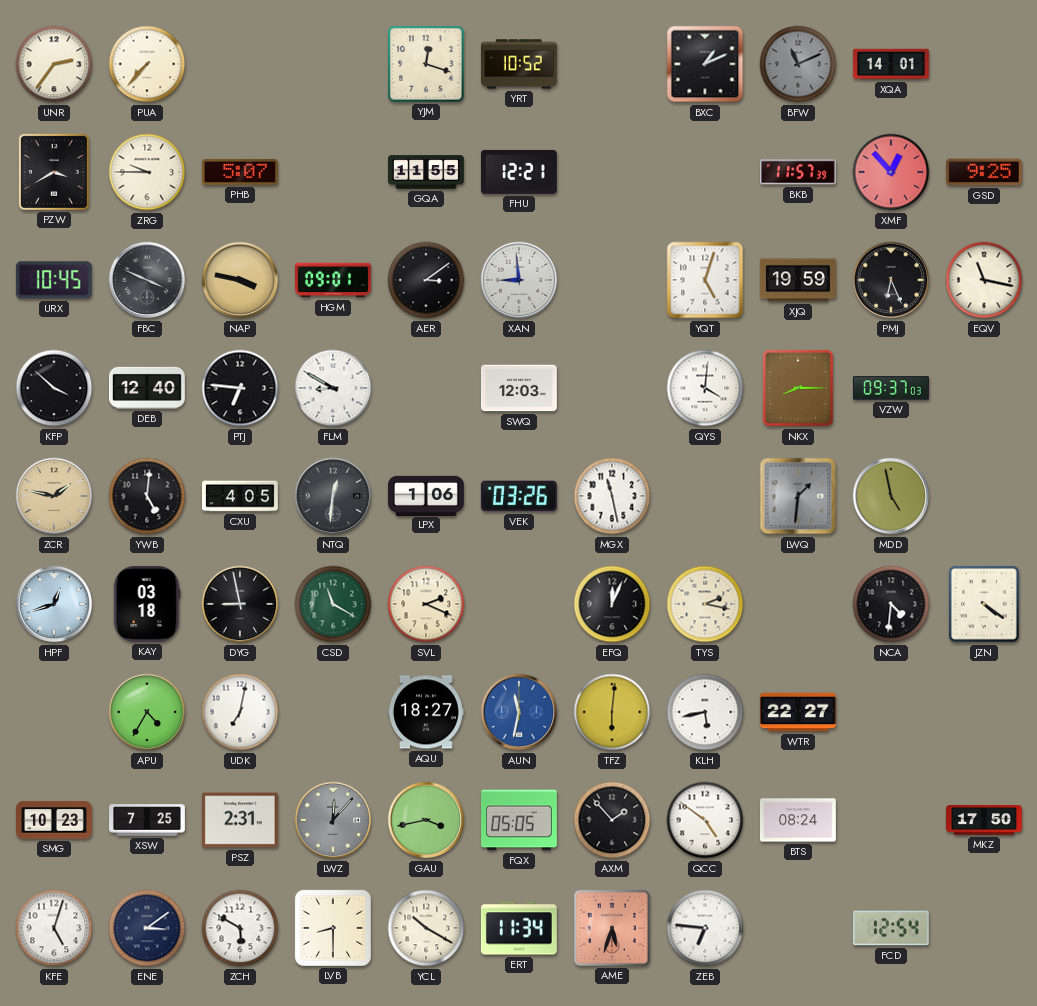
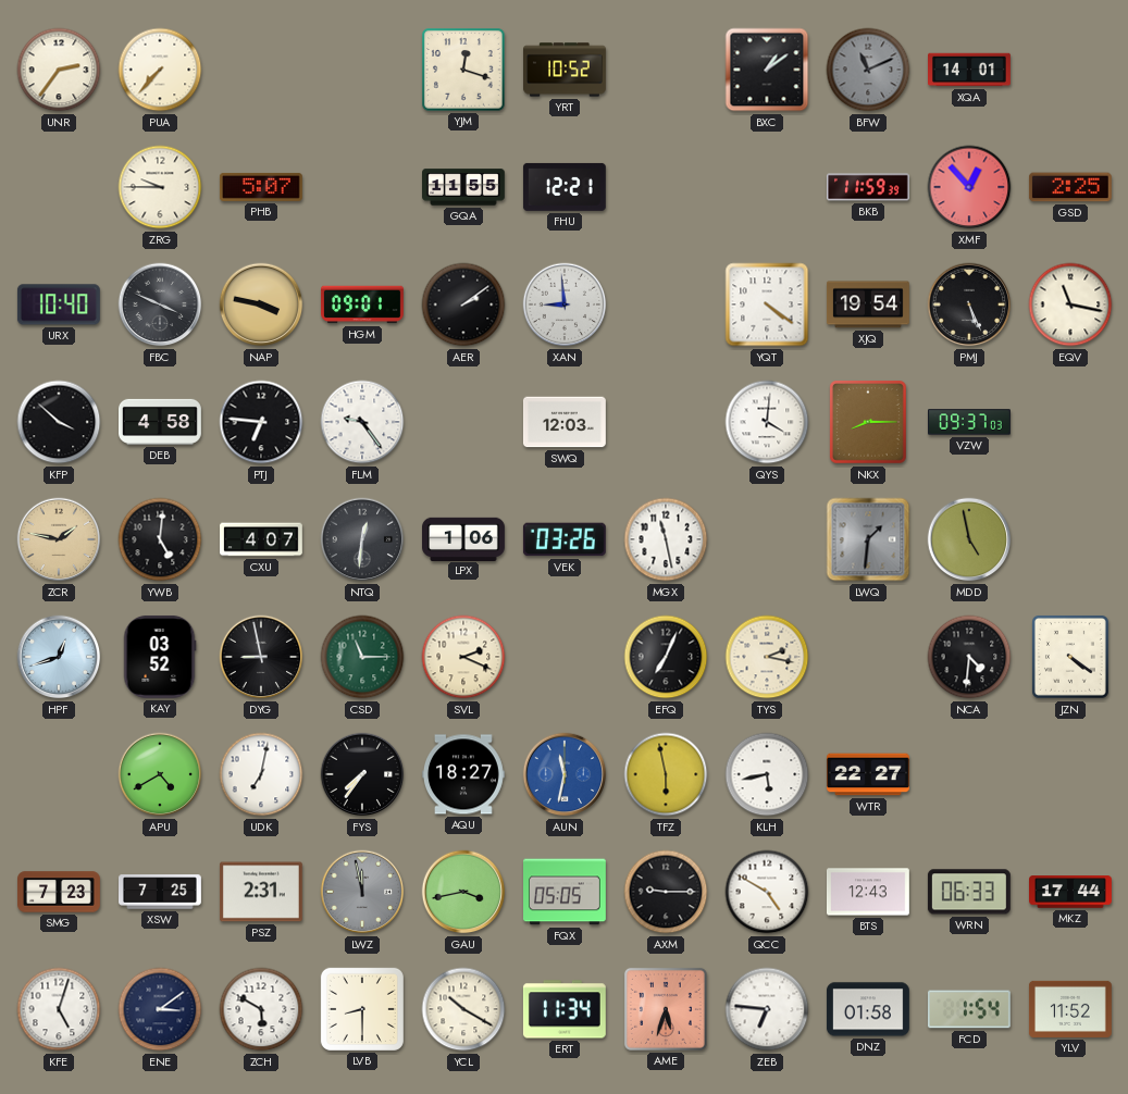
BXC: 1:11 -> 1:09
PZW: 3:40 -> none
BKB: 11:57 -> 11:59
GSD: 9:25 -> 2:25
URX: 10:45 -> 10:40
AER: 3:09 -> 2:09
YQT: 5:03 -> 4:21
XJQ: 19:59 -> 19:54
PMJ: 6:26 -> 5:26
DEB: 12:40 -> 4:58
FLM: 8:50 -> 9:24
CXU: 4:05 -> 4:07
KAY: 03:18 -> 03:52
CSD: 11:20 -> 11:15
EFQ: 12:04 -> 7:04
APU: 4:35 -> 4:40
FYS: none -> 7:36
TFZ: 6:01 -> 5:58
SMG: 10:23 -> 7:23
LWZ: 12:07 -> 11:58
AXM: 1:53 -> 9:15
QCC: 4:51 -> 4:50
BTS: 08:24 -> 12:43
WRN: none -> 06:33
MKZ: 17:50 -> 17:44
DNZ: none -> 01:58
FCD: 12:54 -> 1:54
YLV: none -> 11:52
